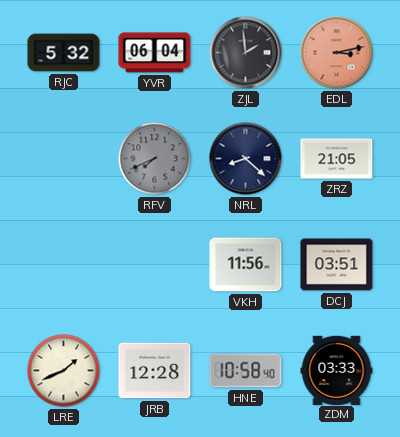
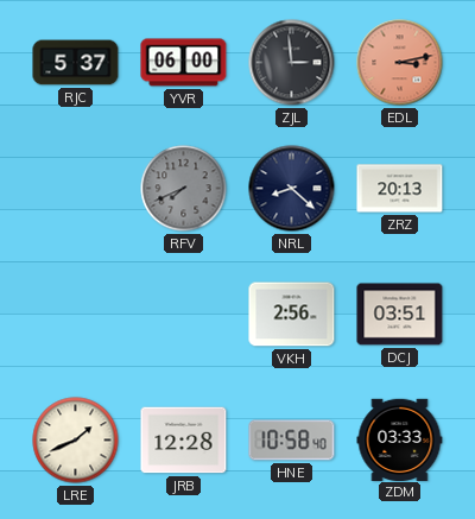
RJC: 5:32 -> 5:37
YVR: 06:04 -> 06:00
ZJL: 1:59 -> 2:59
ZRZ: 21:05 -> 20:13
VKH: 11:56 -> 2:56
